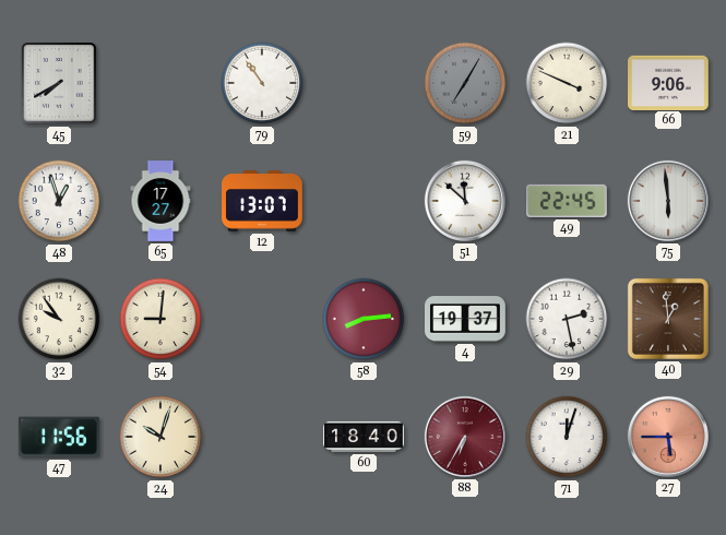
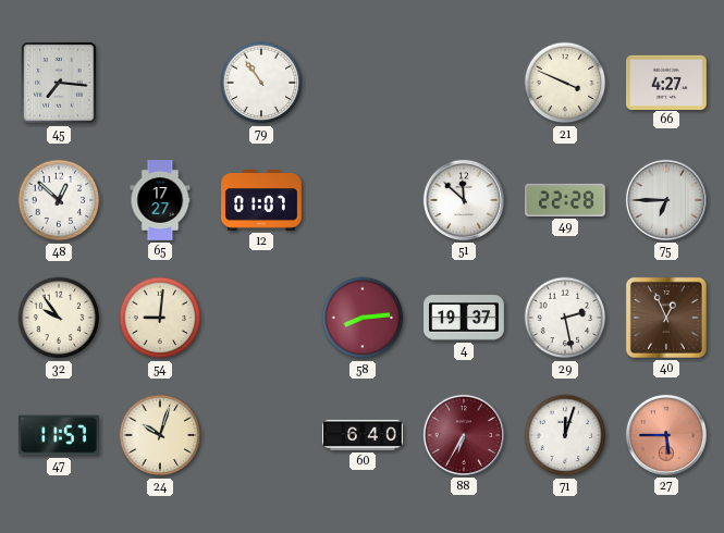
45: 7:40 -> 7:16
59: 7:05 -> none
66: 9:06 -> 4:27
48: 12:57 -> 12:52
12: 13:07 -> 01:07
49: 22:45 -> 22:28
75: 5:59 -> 6:45
40: 12:59 -> 12:56
47: 11:56 -> 11:57
60: 18:40 -> 6:40
